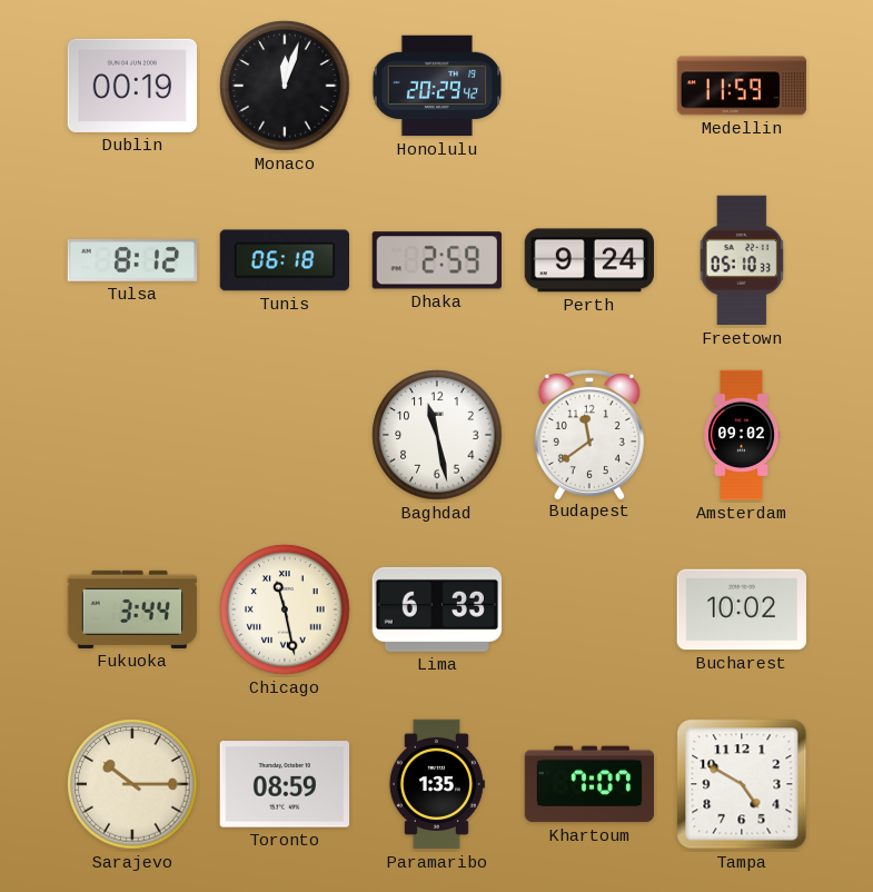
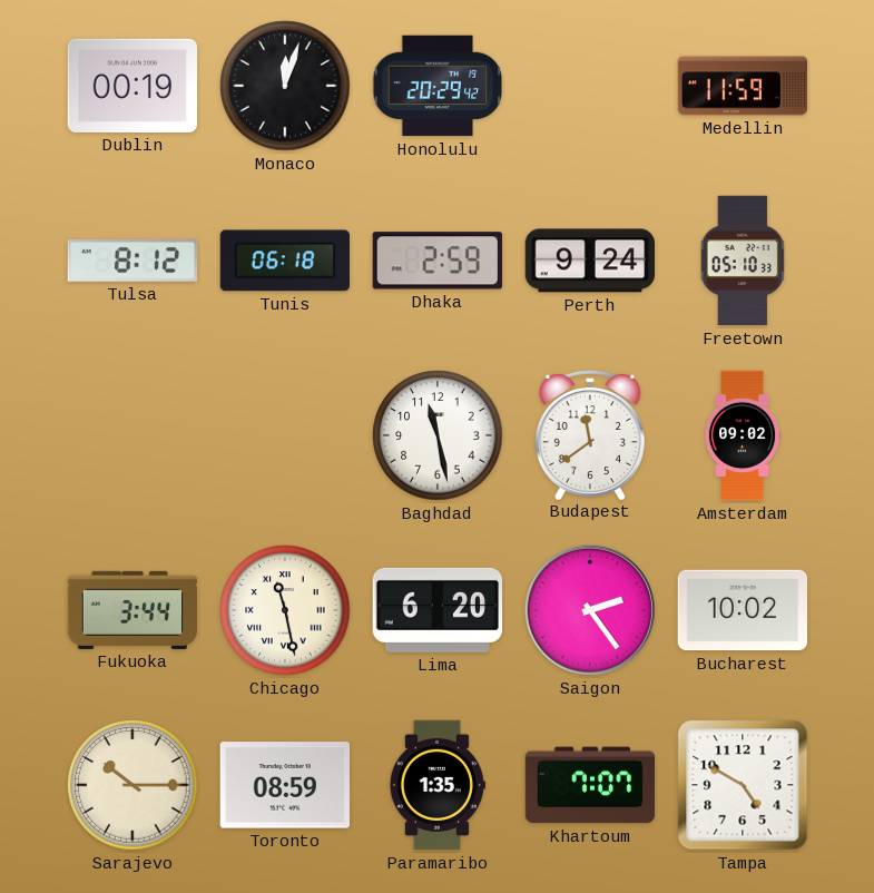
Lima: 6:33 -> 6:20
Saigon: none -> 2:24
